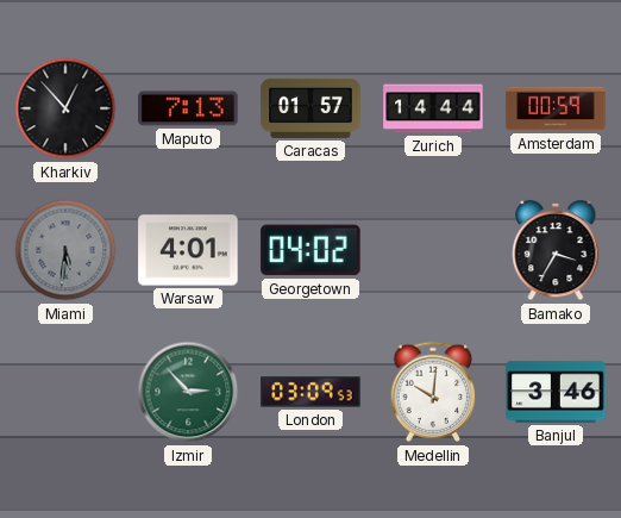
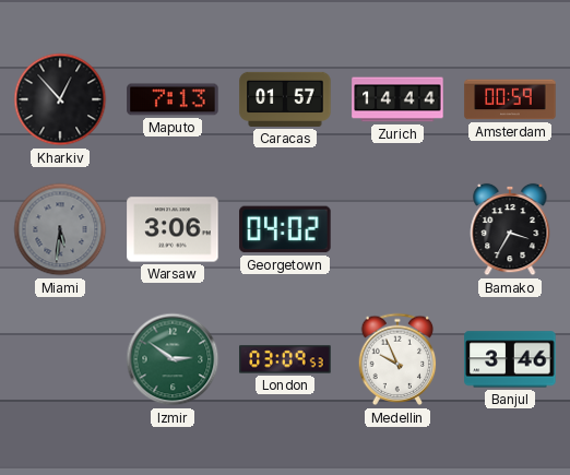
Warsaw: 4:01 -> 3:06
Izmir: 2:53 -> 2:51
Medellin: 10:01 -> 9:56
